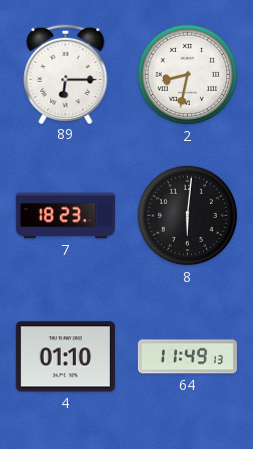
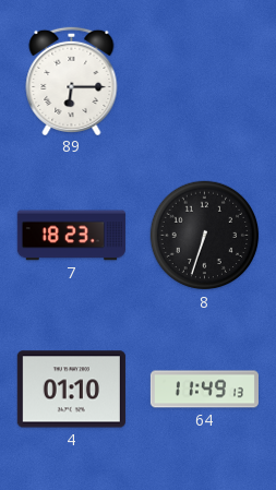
2: 8:32 -> none
8: 6:01 -> 6:33
